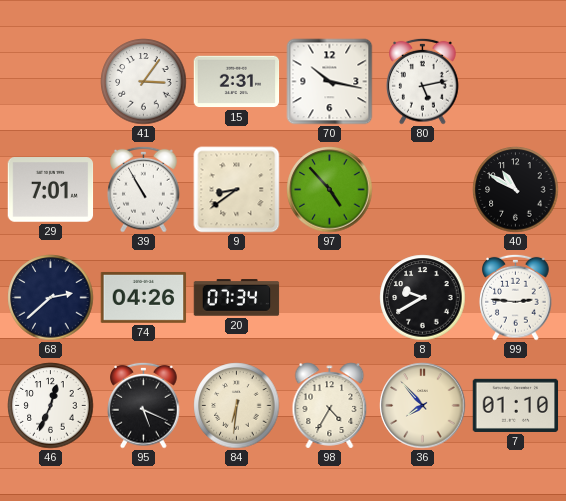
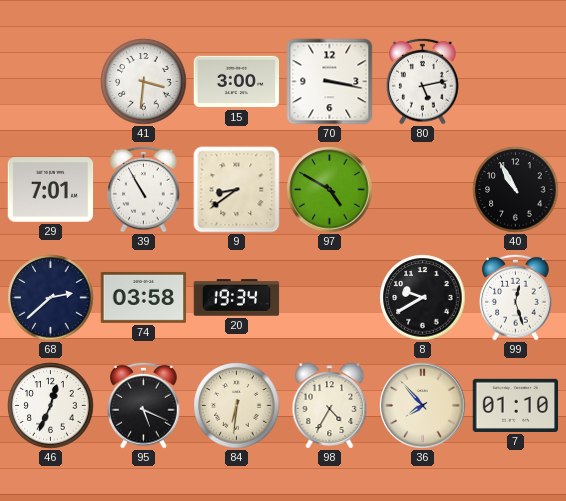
41: 3:06 -> 3:31
15: 2:31 -> 3:00
70: 10:17 -> 3:17
97: 4:53 -> 4:50
40: 10:50 -> 10:55
74: 04:26 -> 03:58
20: 07:34 -> 19:34
99: 2:46 -> 12:27
